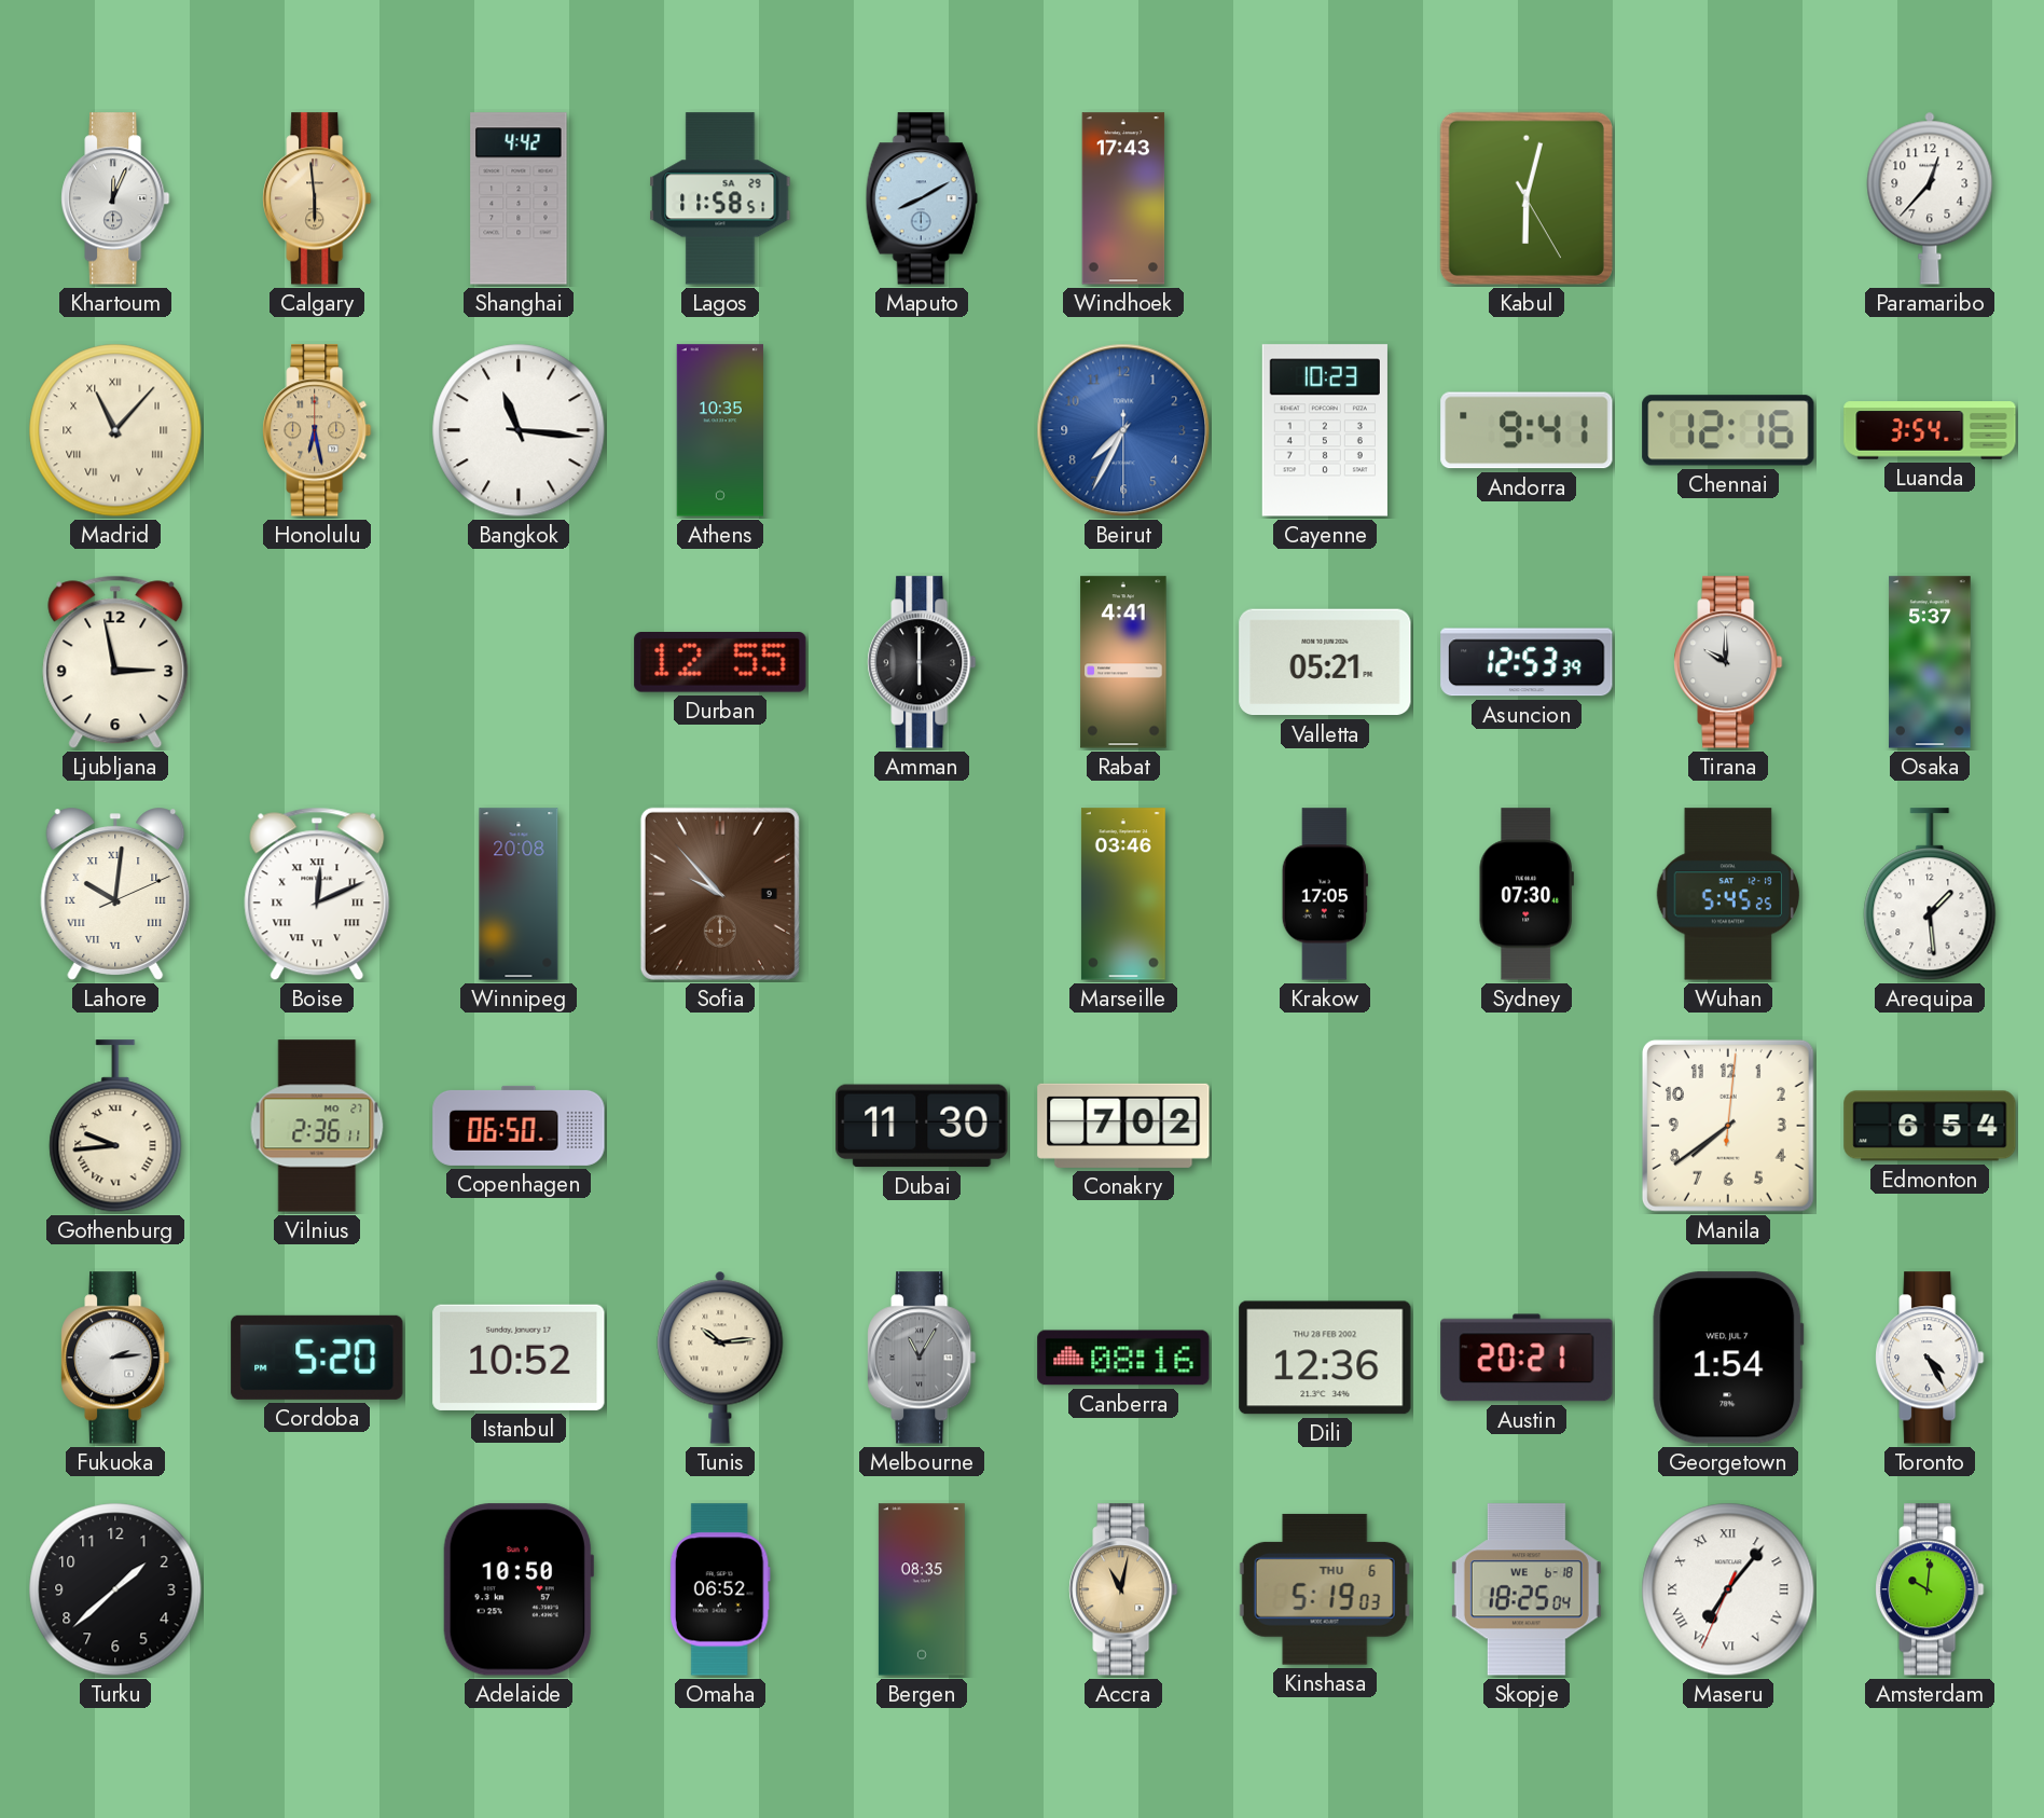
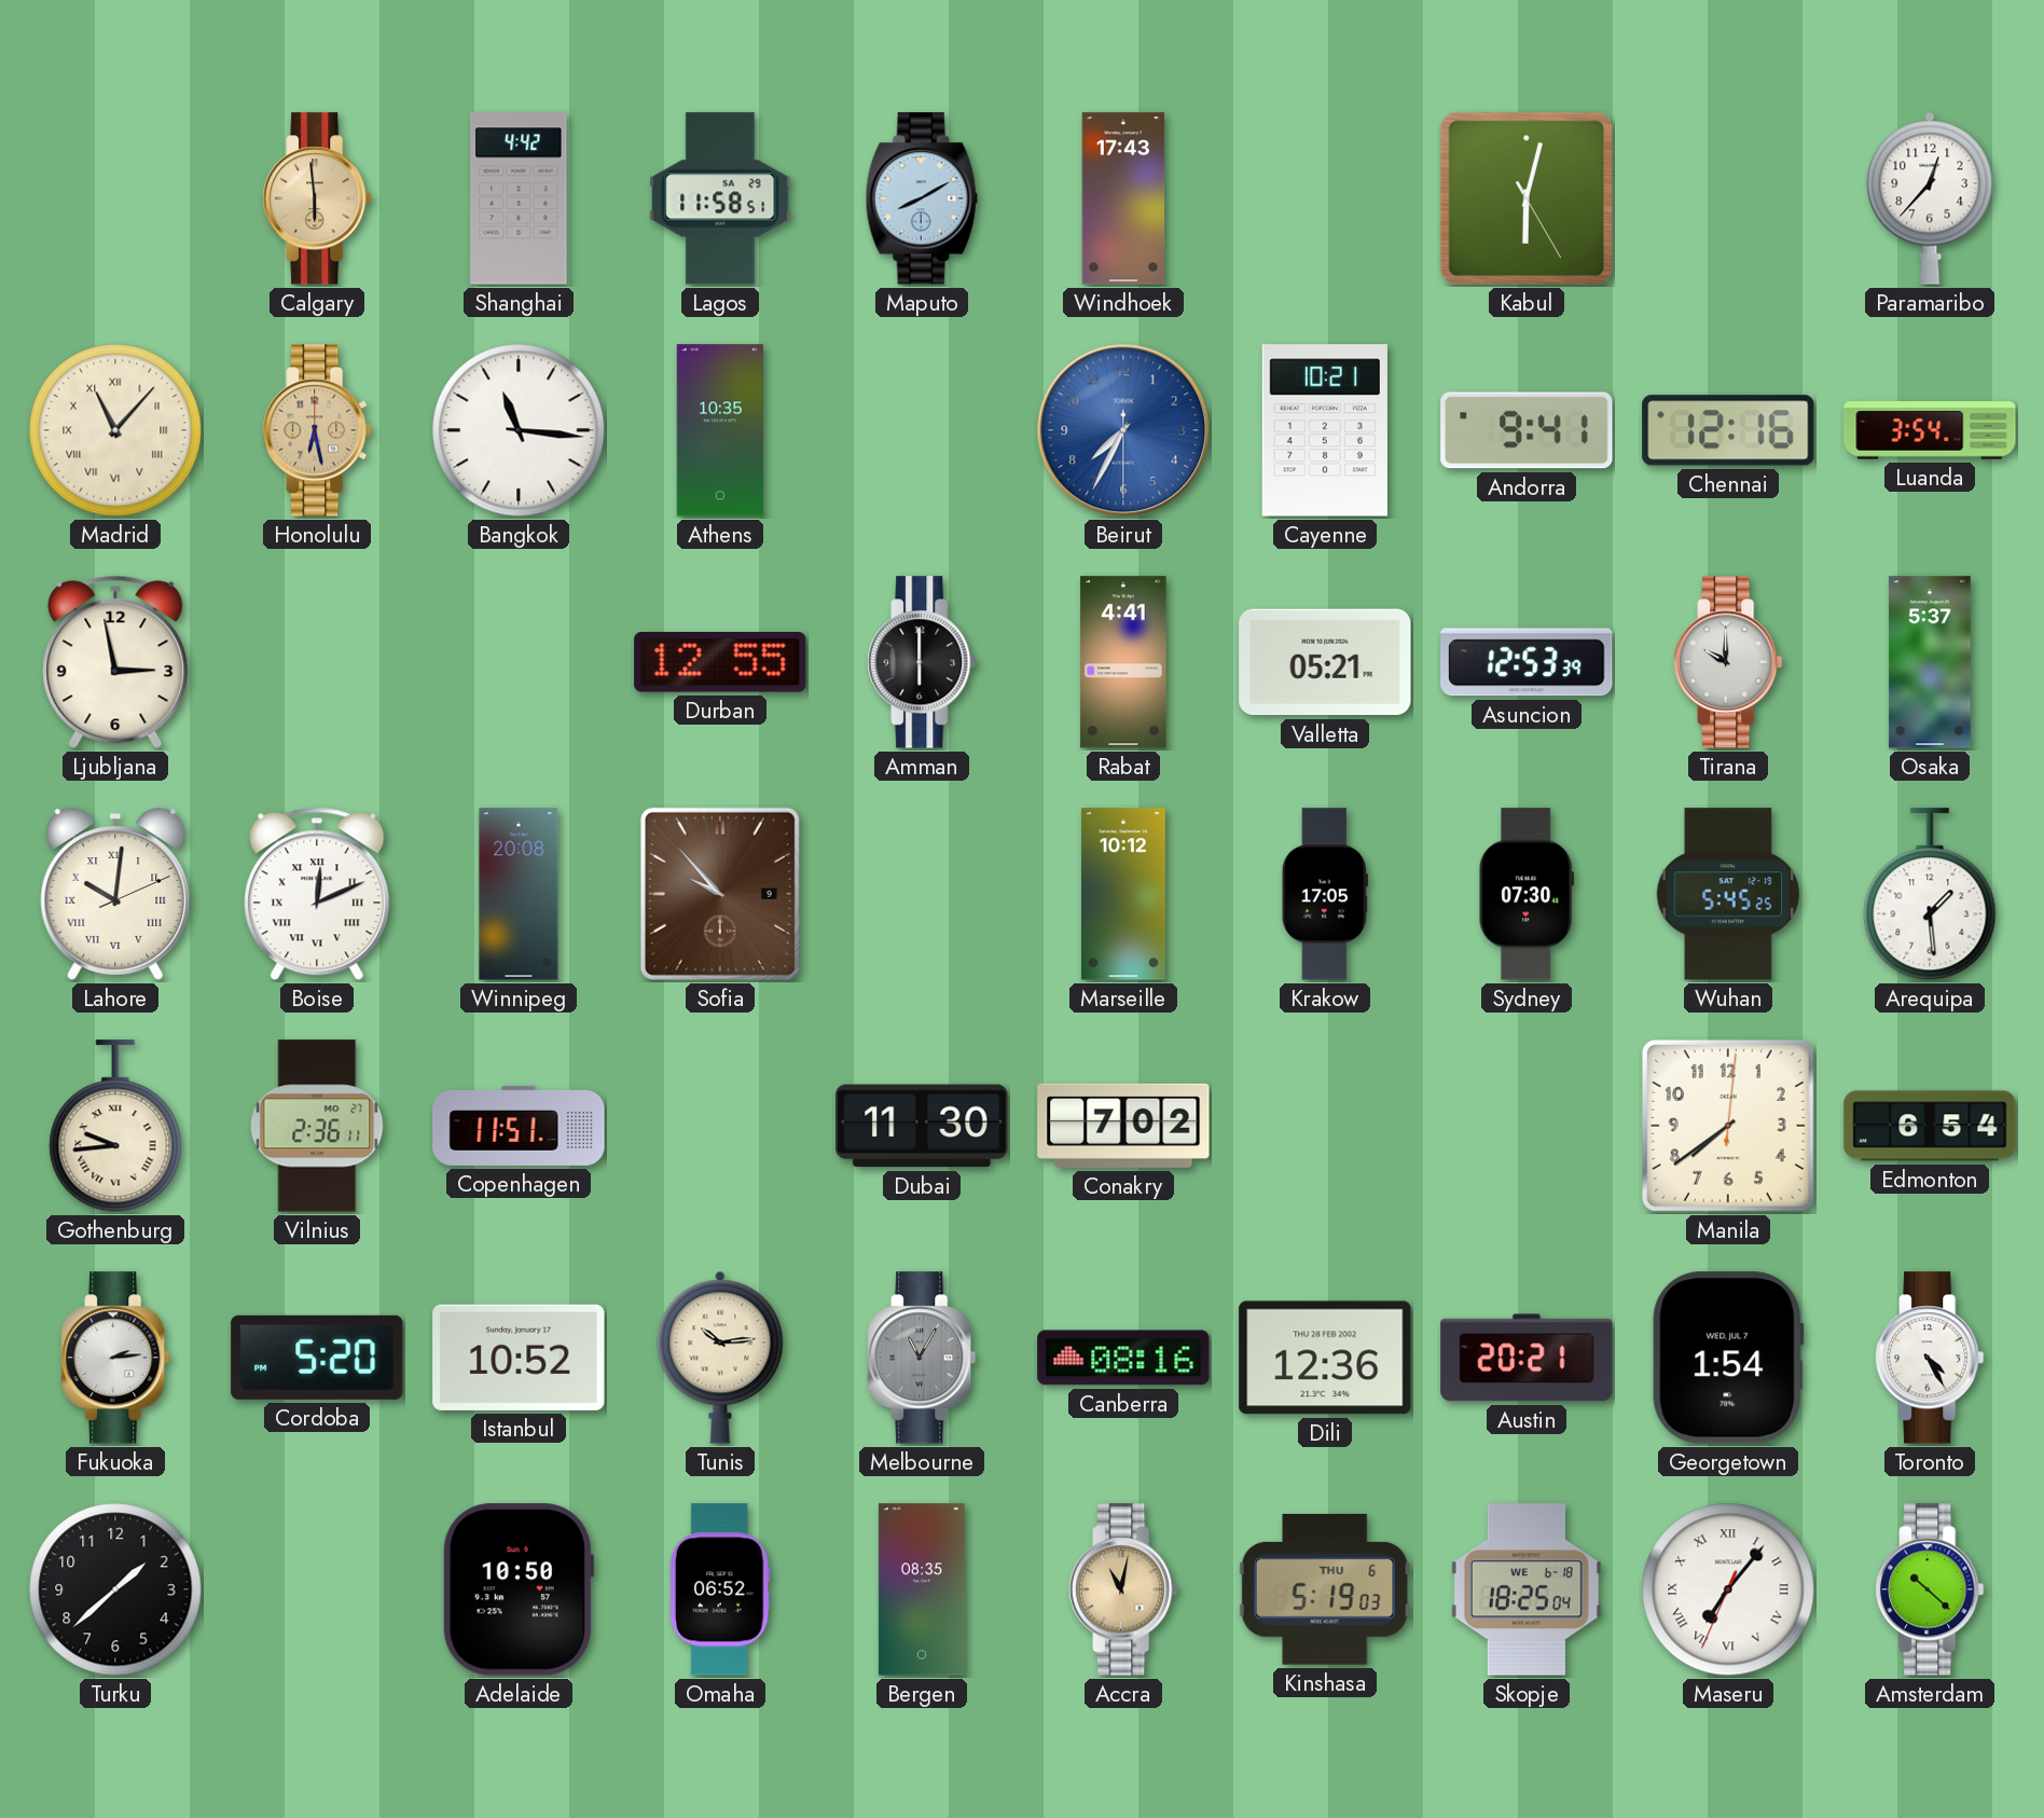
Khartoum: 12:04 -> none
Cayenne: 10:23 -> 10:21
Marseille: 03:46 -> 10:12
Copenhagen: 06:50 -> 11:51
Amsterdam: 10:01 -> 10:22
